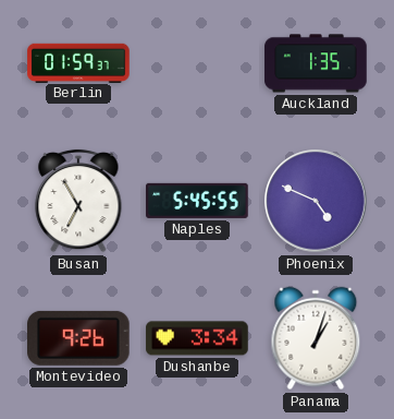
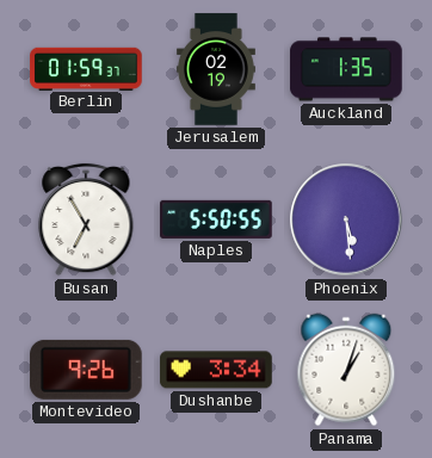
Jerusalem: none -> 02:19
Naples: 5:45 -> 5:50
Phoenix: 4:49 -> 5:29
